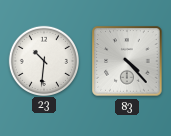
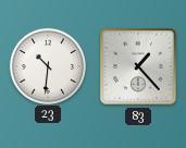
83: 4:23 -> 1:23
